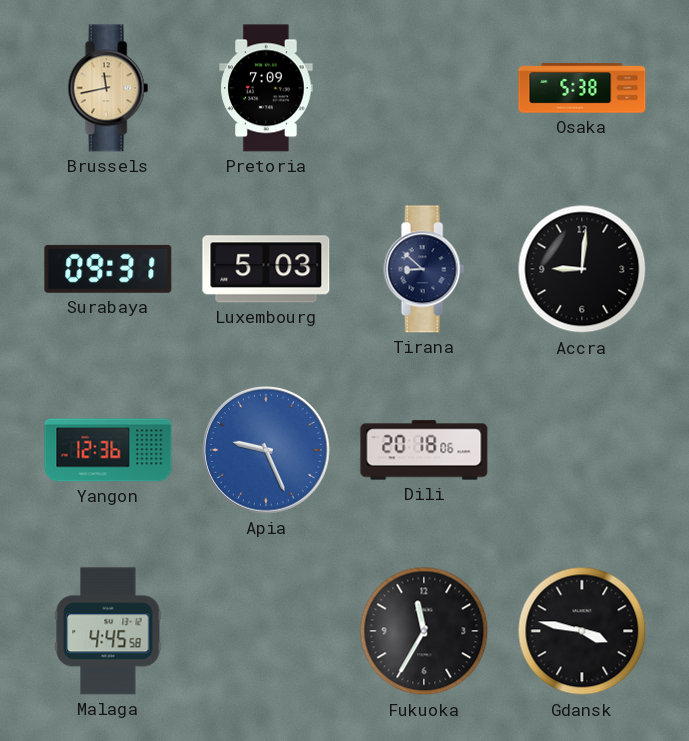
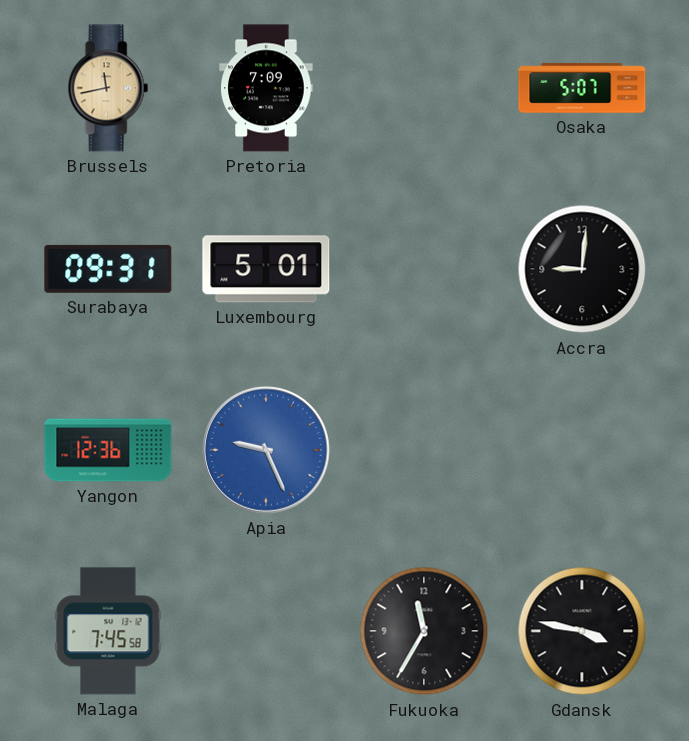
Osaka: 5:38 -> 5:07
Luxembourg: 5:03 -> 5:01
Tirana: 8:52 -> none
Dili: 20:18 -> none
Malaga: 4:45 -> 7:45
